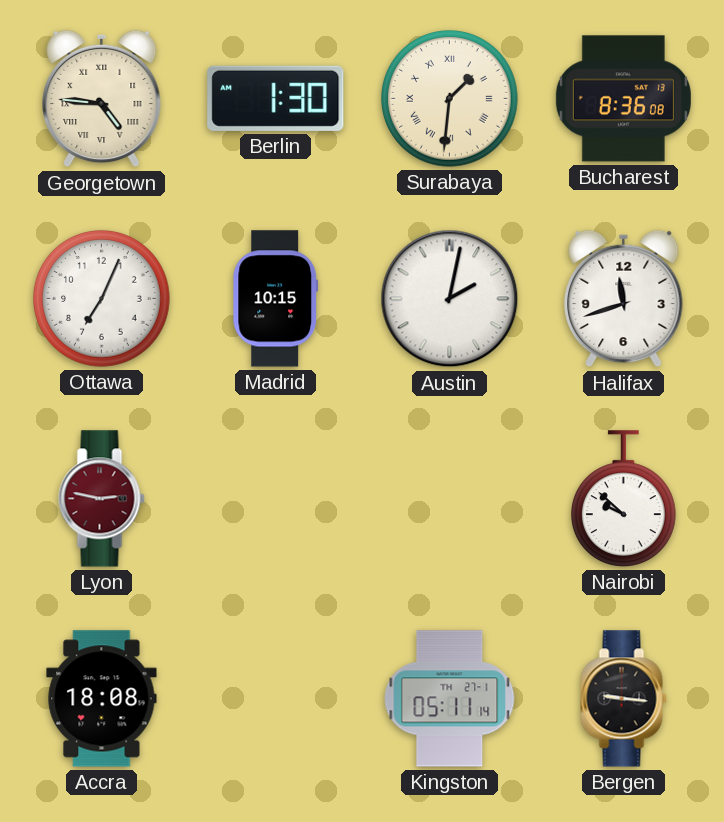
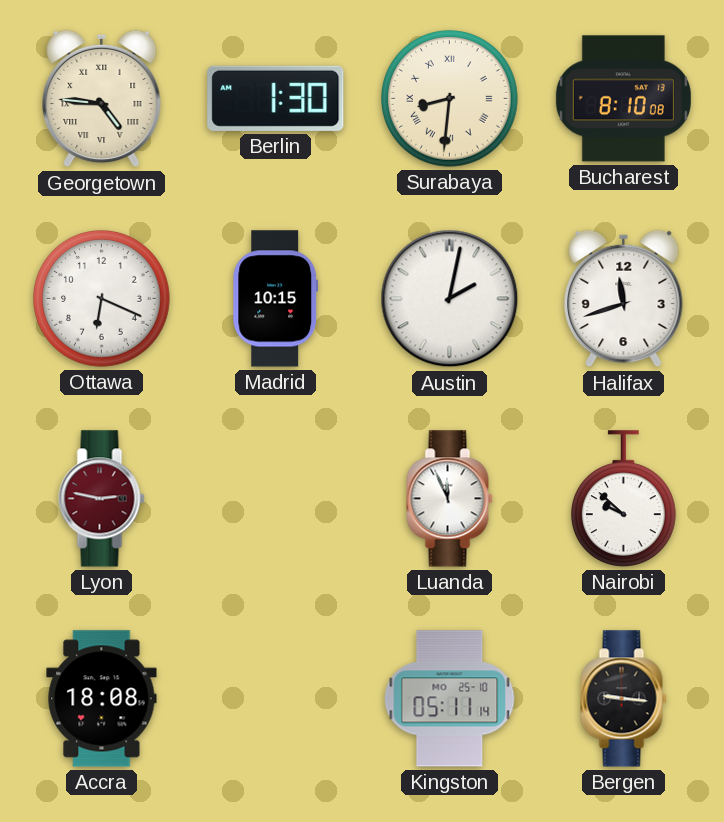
Surabaya: 1:31 -> 8:31
Bucharest: 8:36 -> 8:10
Ottawa: 7:04 -> 6:19
Luanda: none -> 11:56
Kingston date: TH 27-1 -> MO 25-10
